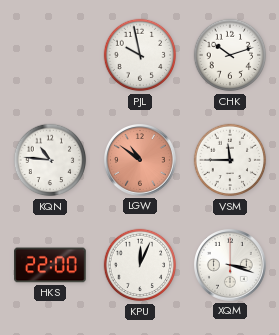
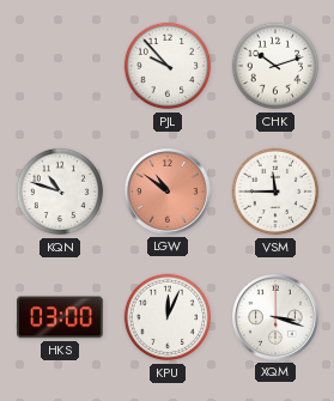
PJL: 9:58 -> 9:53
KQN: 10:46 -> 10:48
HKS: 22:00 -> 03:00
